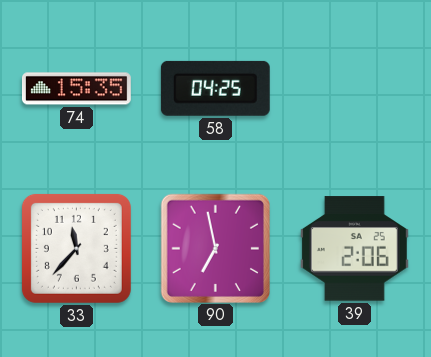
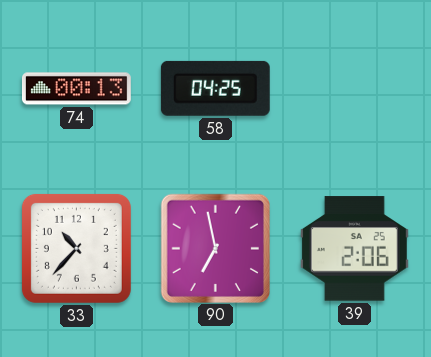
74: 15:35 -> 00:13
33: 11:37 -> 10:37
